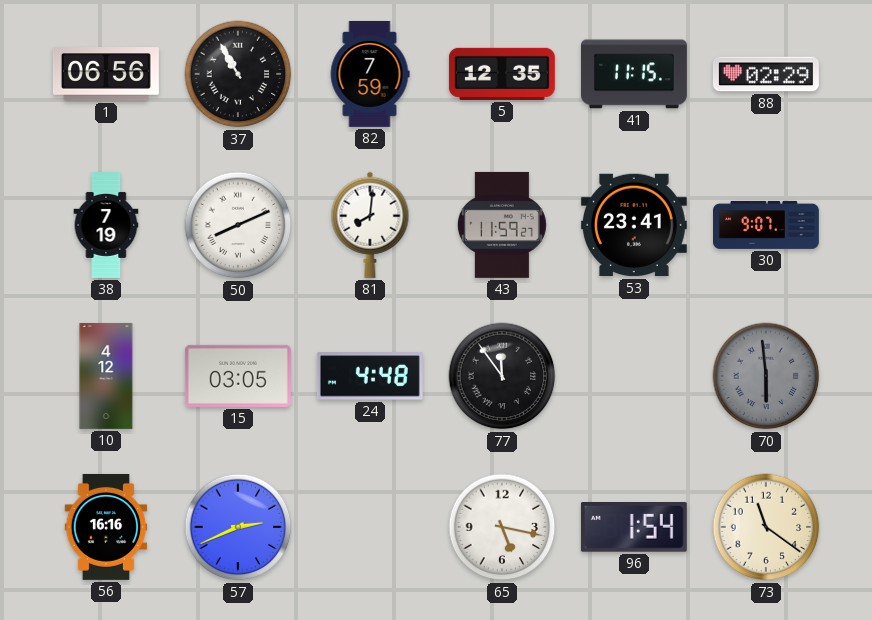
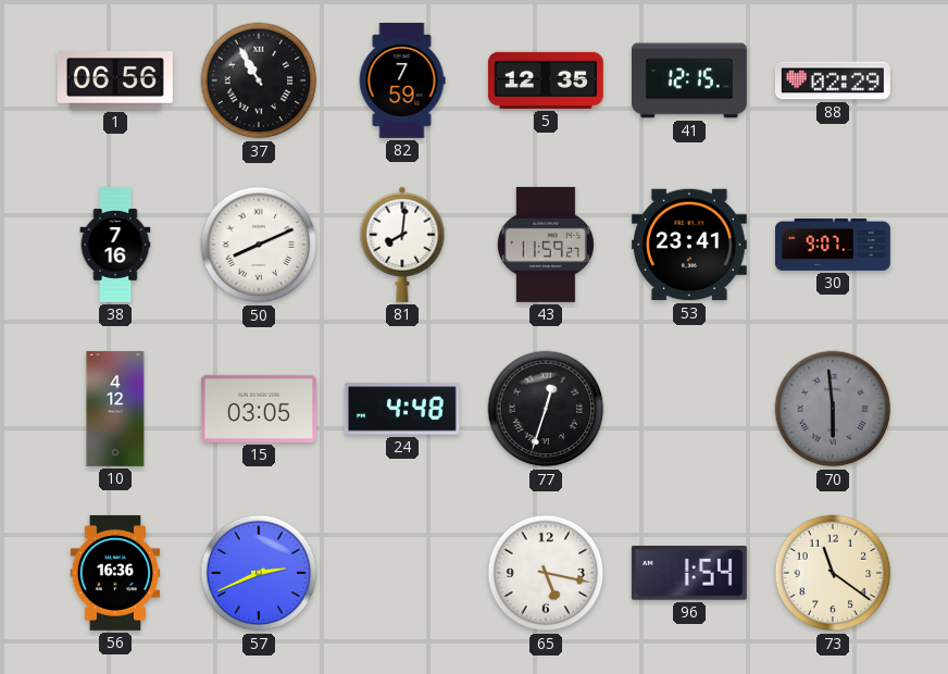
41: 11:15 -> 12:15
38: 7:19 -> 7:16
77: 11:54 -> 12:33
56: 16:16 -> 16:36
